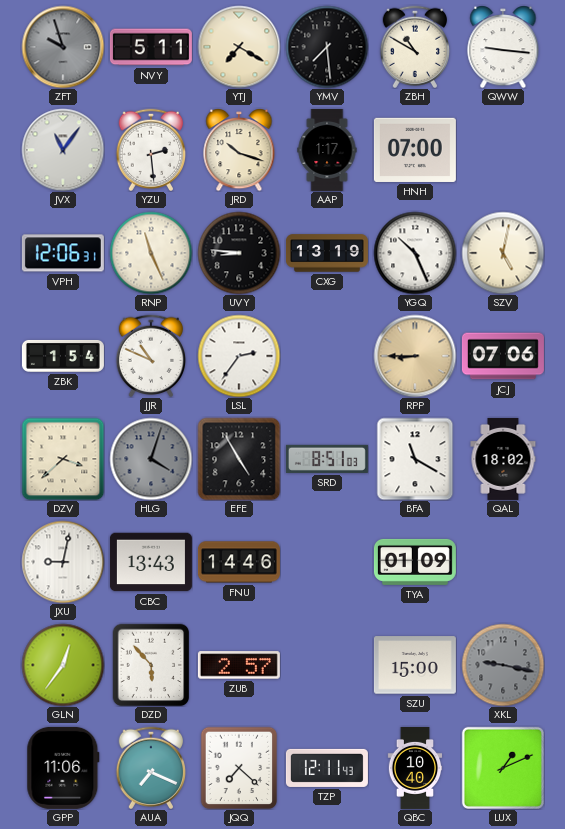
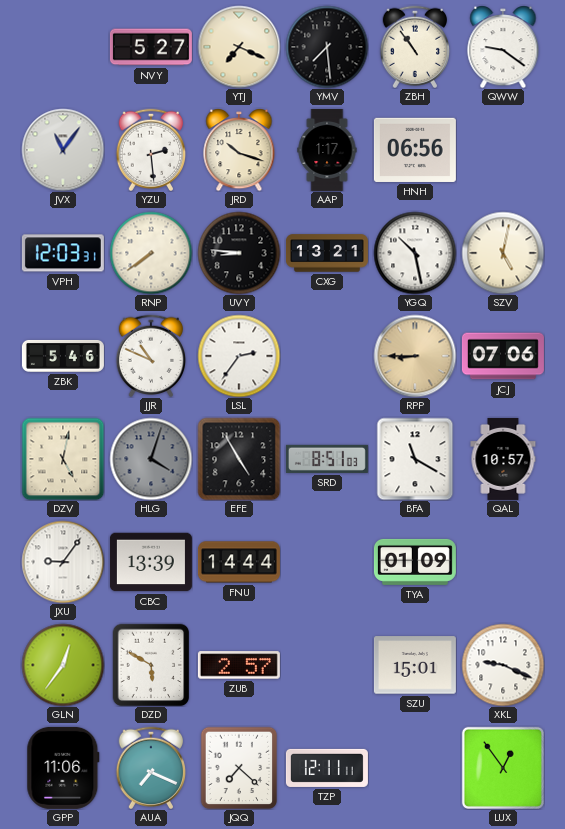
ZFT: 9:57 -> none
NVY: 5:11 -> 5:27
YTJ: 7:20 -> 7:19
ZBH: 10:50 -> 10:54
QWW: 9:16 -> 9:21
HNH: 07:00 -> 06:56
VPH: 12:06 -> 12:03
RNP: 11:26 -> 7:39
CXG: 13:19 -> 13:21
YGQ: 10:26 -> 10:28
ZBK: 1:54 -> 5:46
DZV: 3:38 -> 5:02
QAL: 18:02 -> 10:57
JXU: 9:02 -> 9:06
CBC: 13:43 -> 13:39
FNU: 14:46 -> 14:44
DZD: 5:53 -> 5:50
SZU: 15:00 -> 15:01
XKL: 9:17 -> 9:19
XKL dial: grey -> white
TZP: 12:11:43 -> 12:11:11
QBC: 10:40 -> none
LUX: 1:11 -> 12:54
